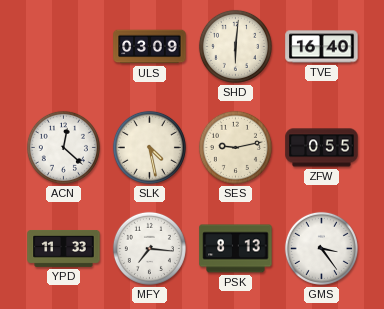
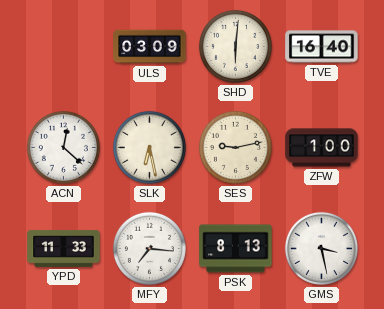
SLK: 4:28 -> 6:28
ZFW: 0:55 -> 1:00
GMS: 3:24 -> 3:28
